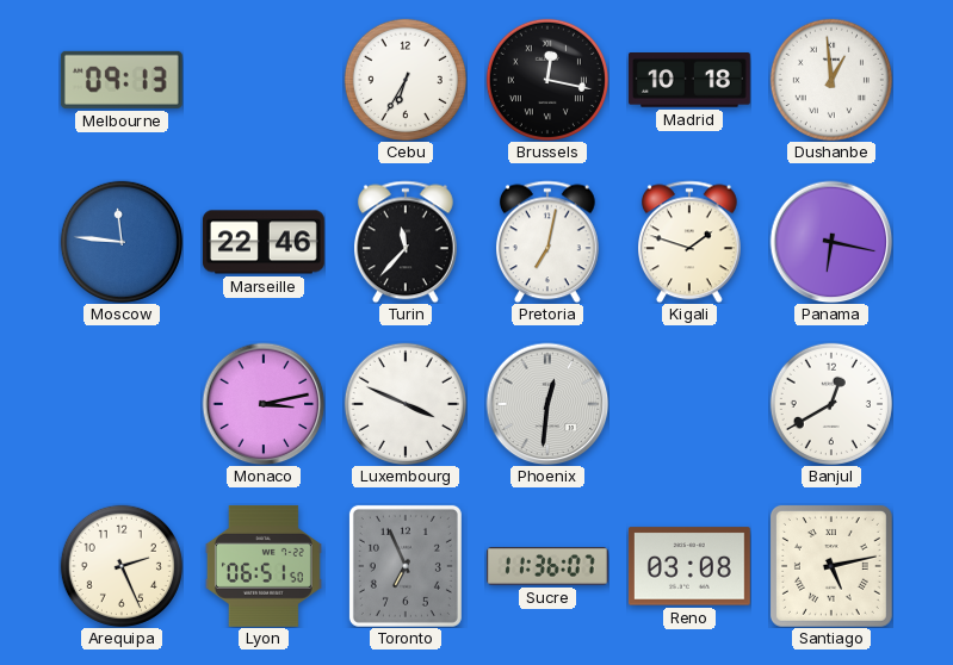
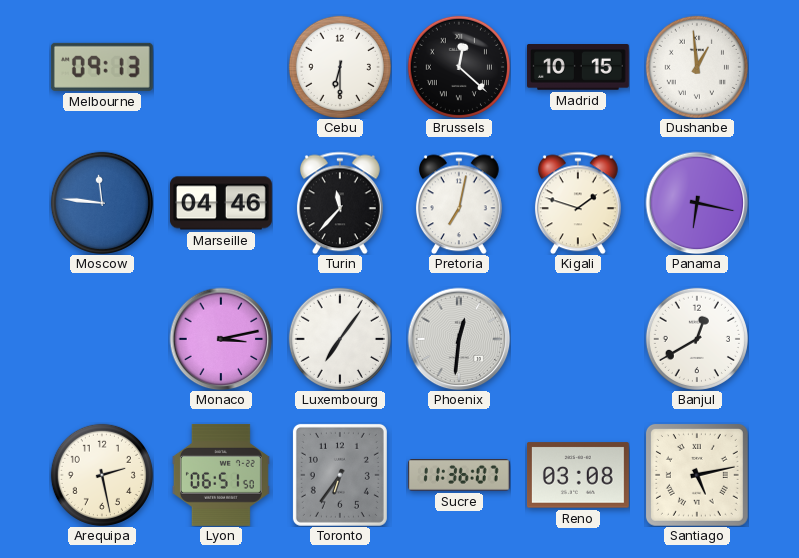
Cebu: 6:35 -> 6:30
Brussels: 12:17 -> 12:22
Madrid: 10:18 -> 10:15
Marseille: 22:46 -> 04:46
Luxembourg: 3:49 -> 7:06
Arequipa: 2:26 -> 2:28
Toronto: 6:56 -> 6:36
